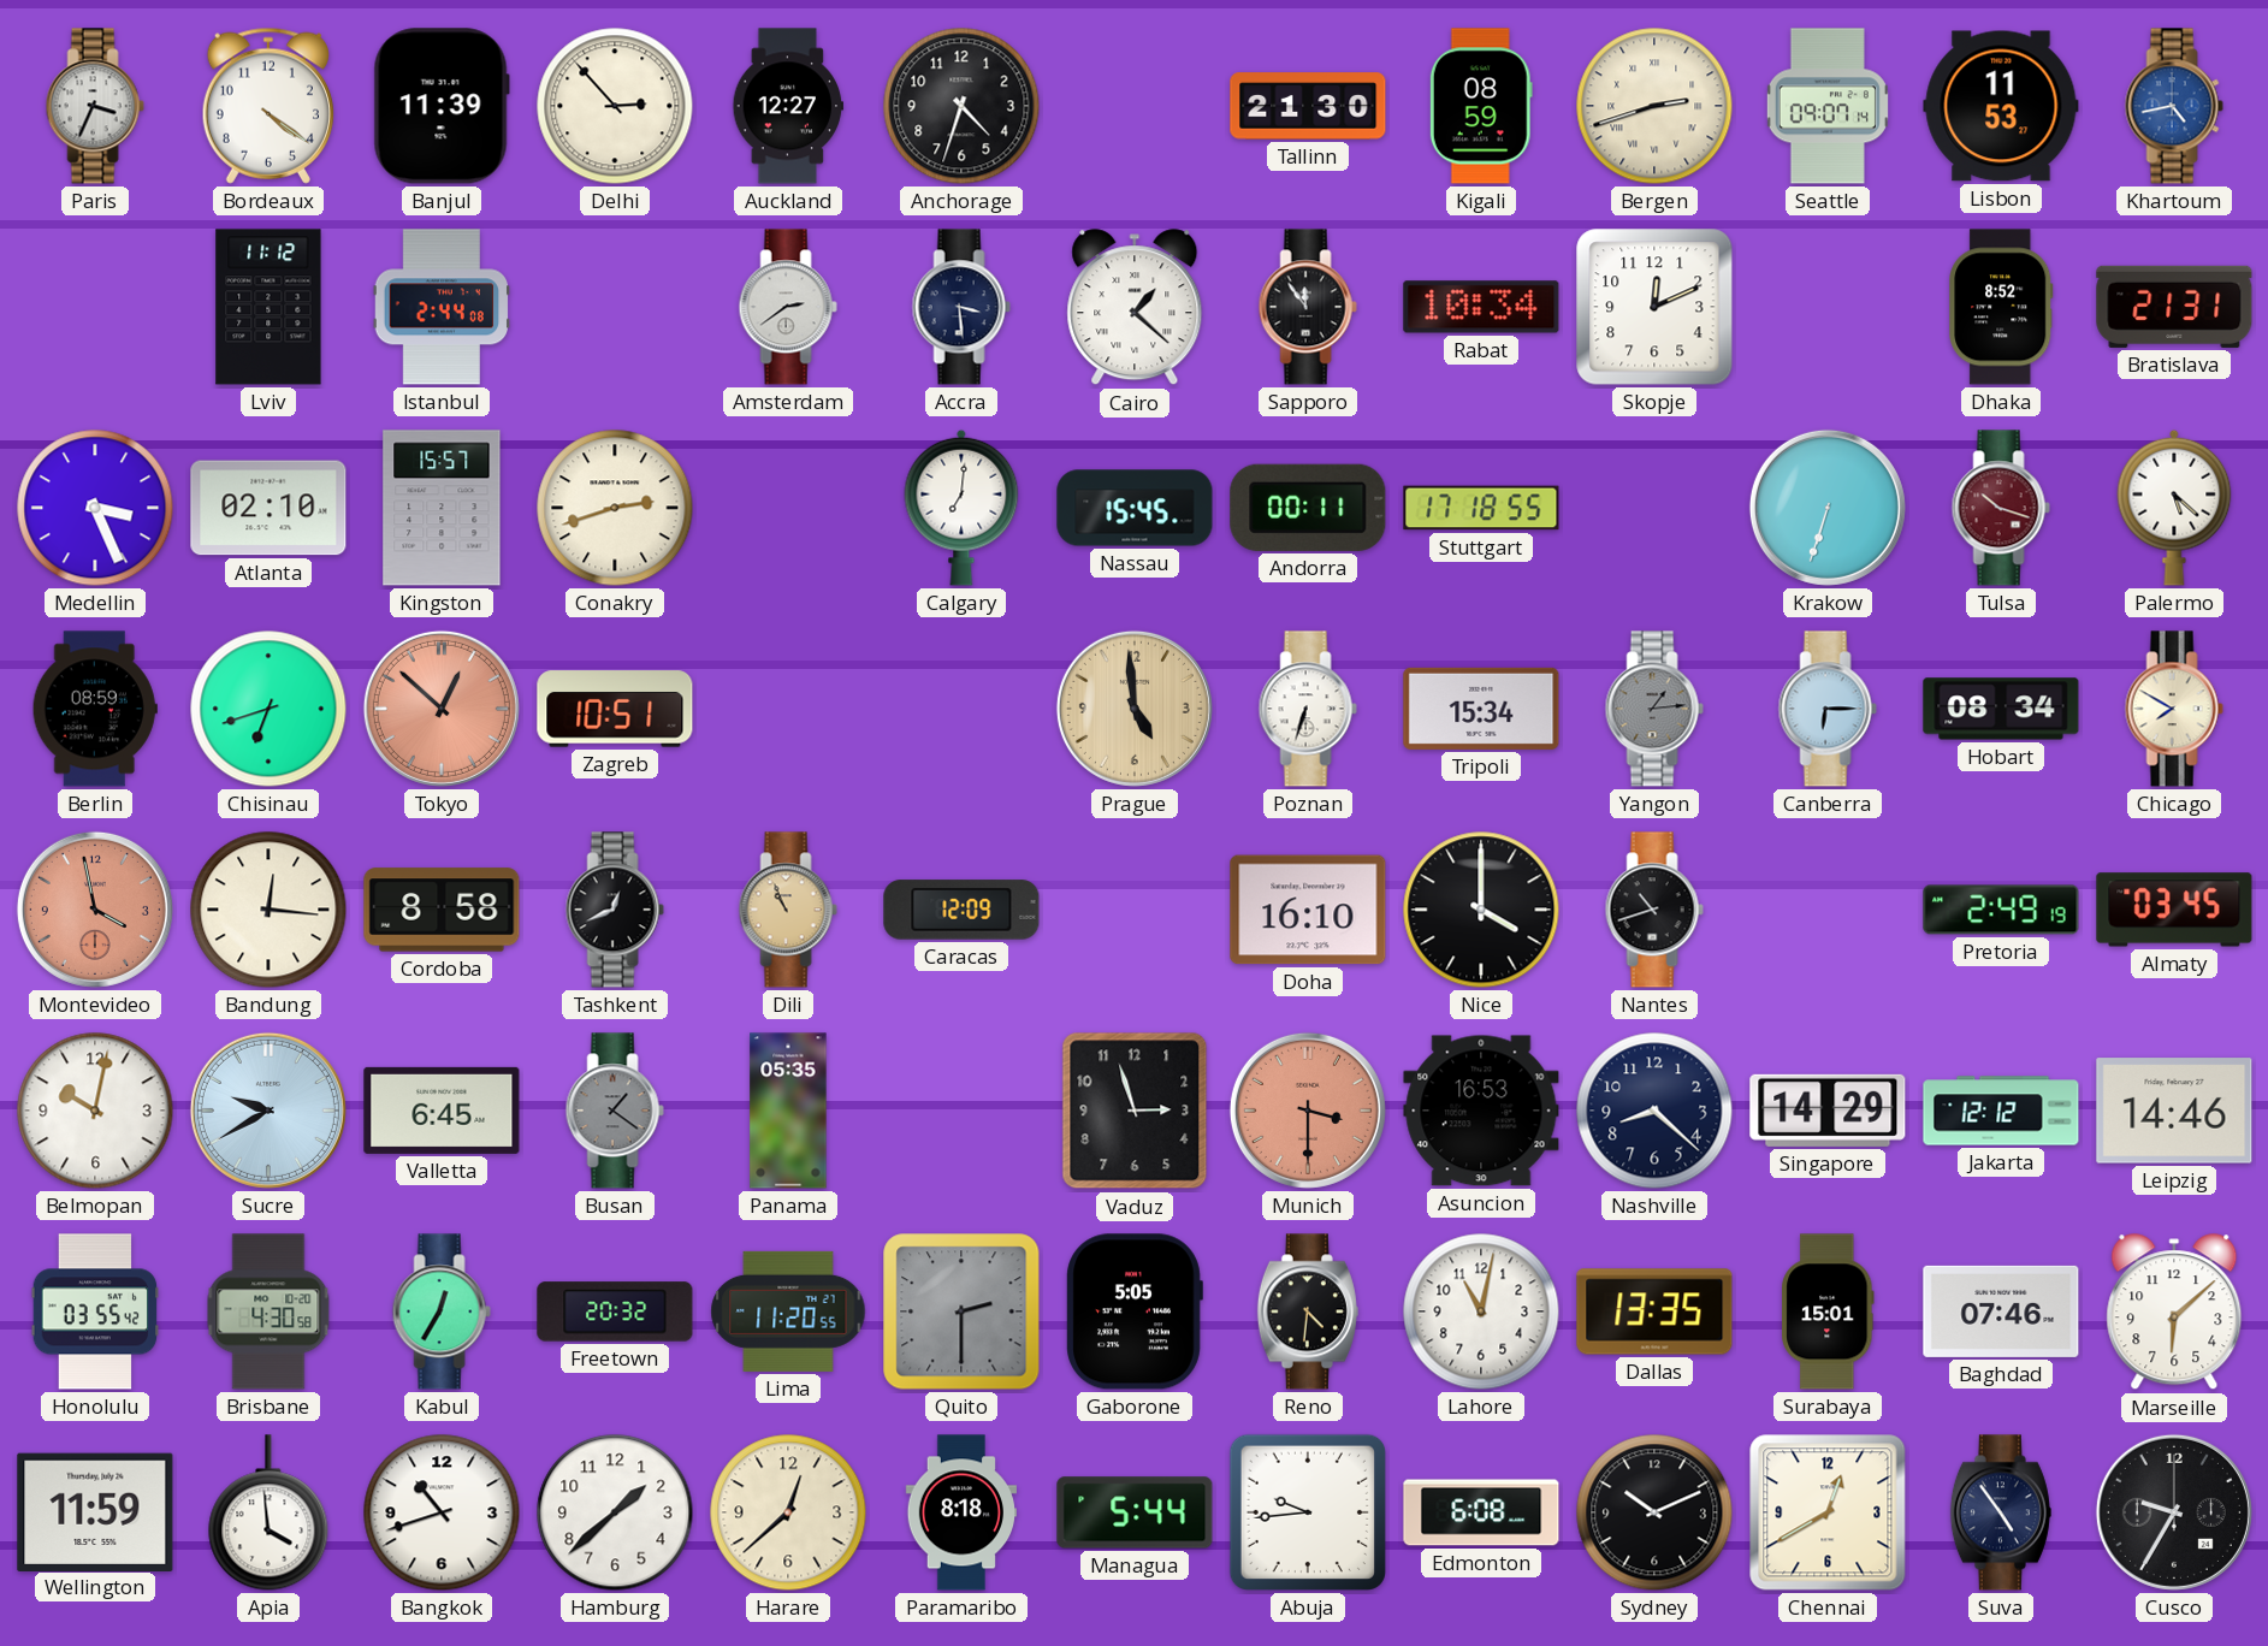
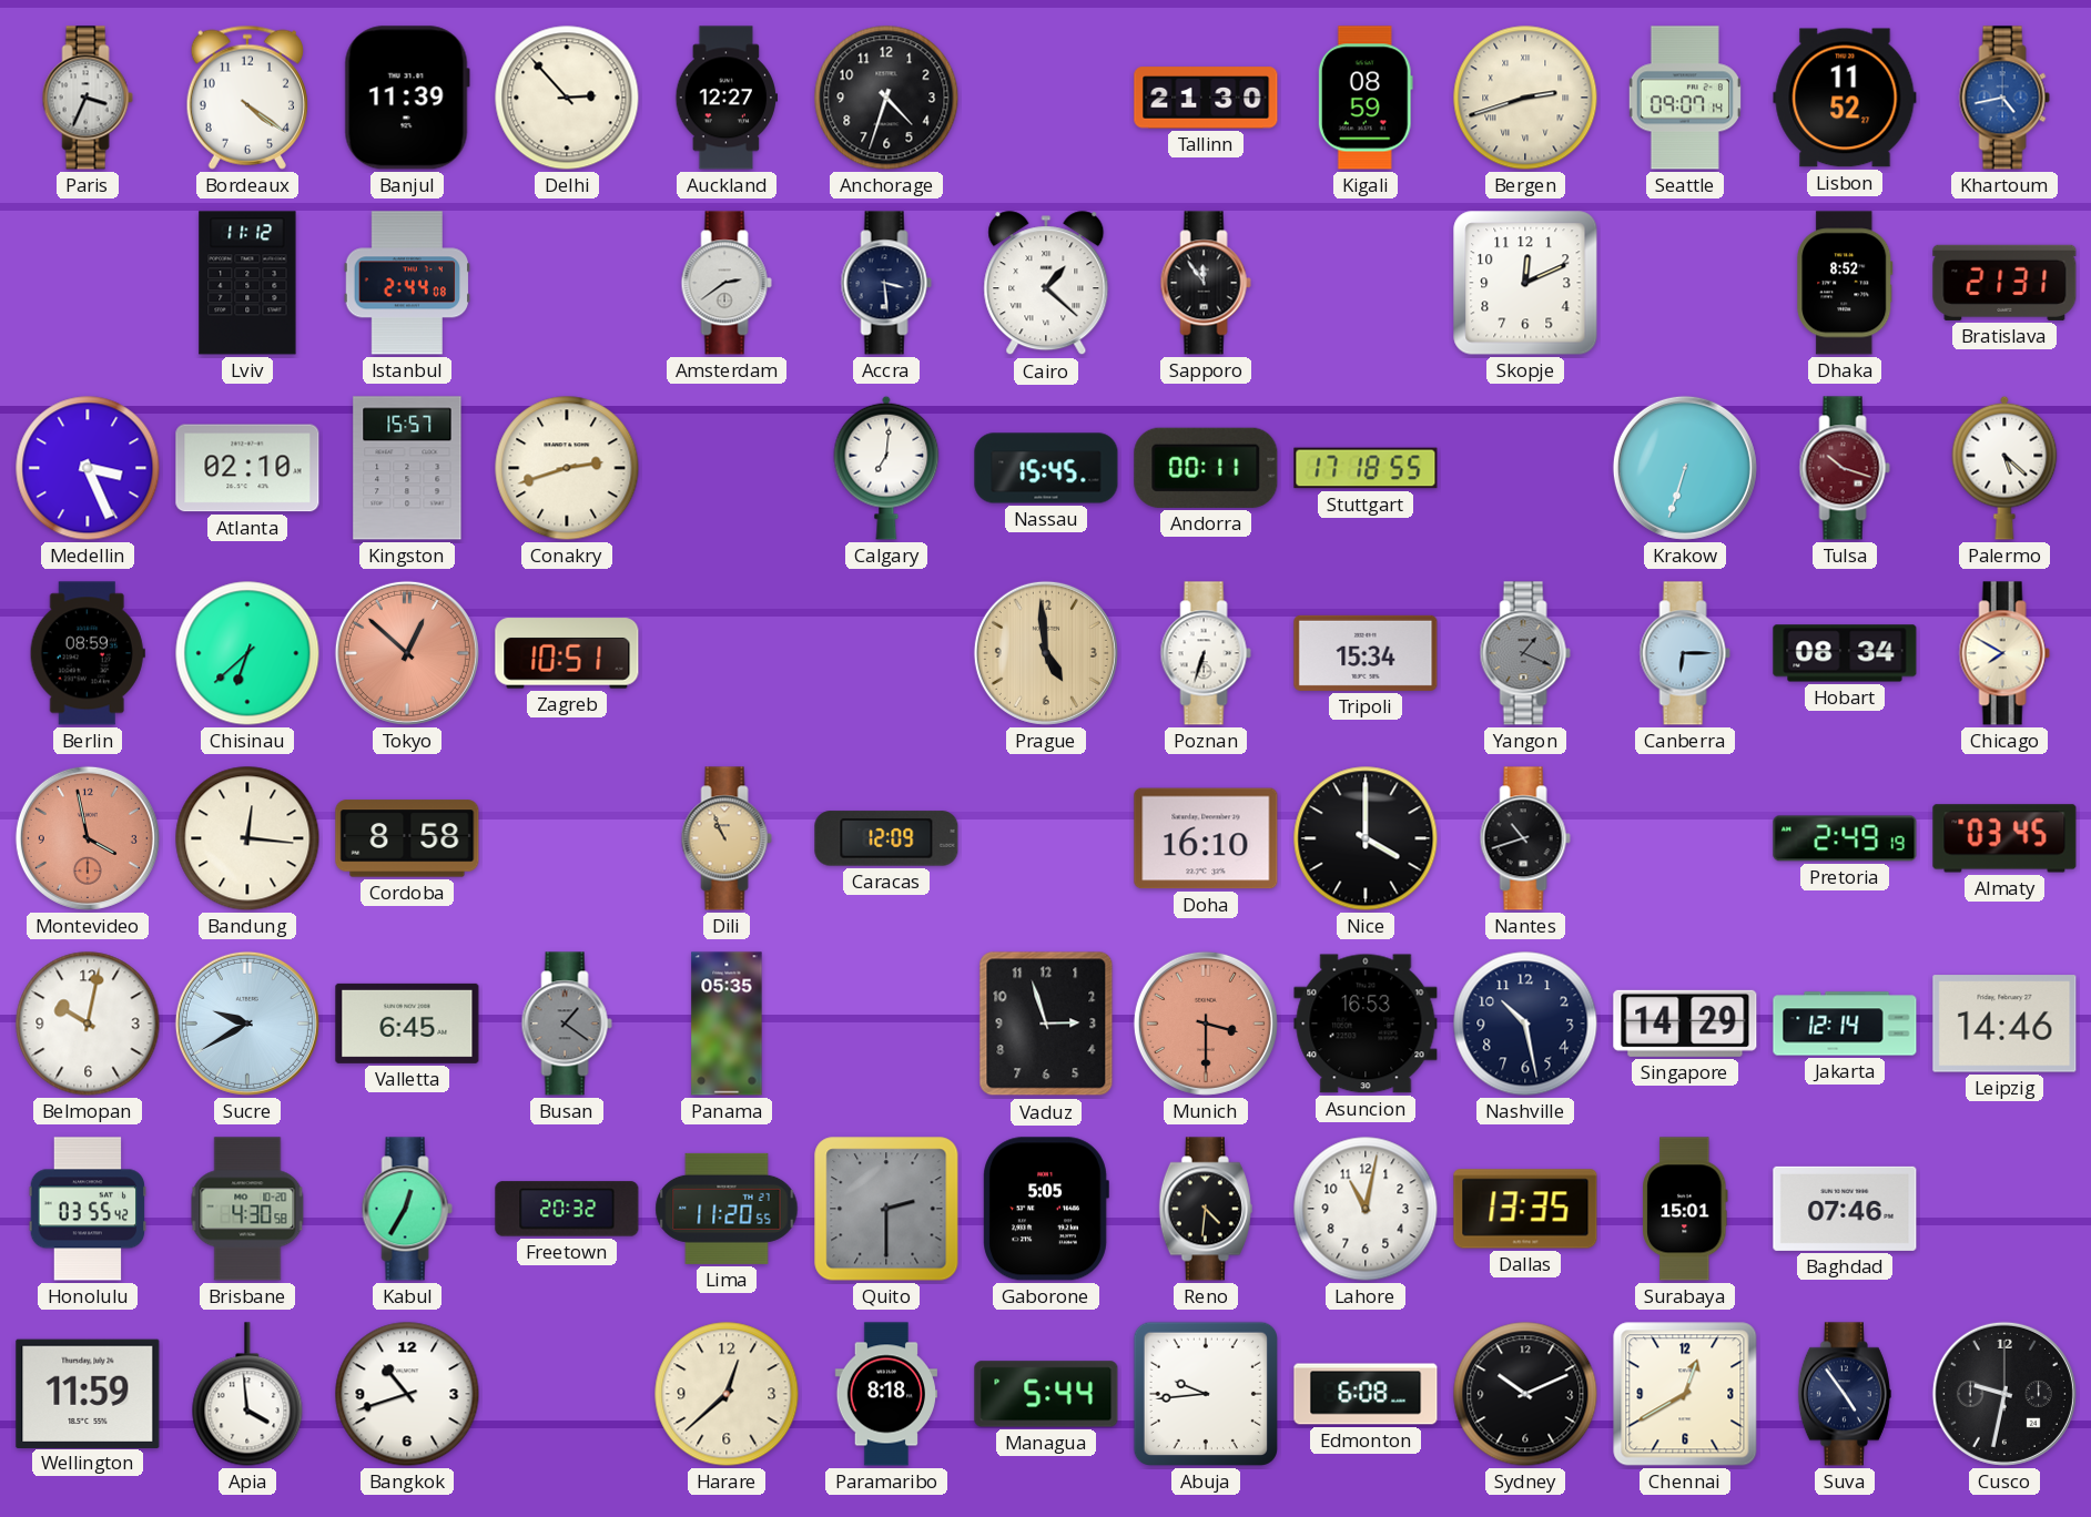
Lisbon: 11:53 -> 11:52
Rabat: 10:34 -> none
Chisinau: 6:42 -> 6:38
Yangon: 1:14 -> 1:19
Tashkent: 12:41 -> none
Nashville: 8:22 -> 10:28
Jakarta: 12:12 -> 12:14
Marseille: 6:08 -> none
Hamburg: 1:38 -> none
Cusco: 9:35 -> 9:32
